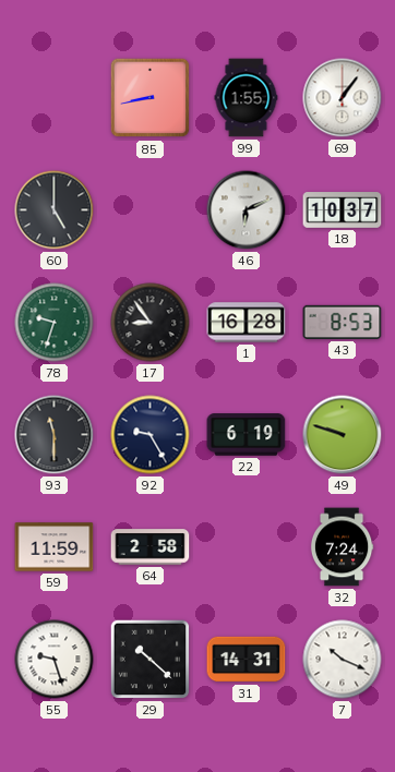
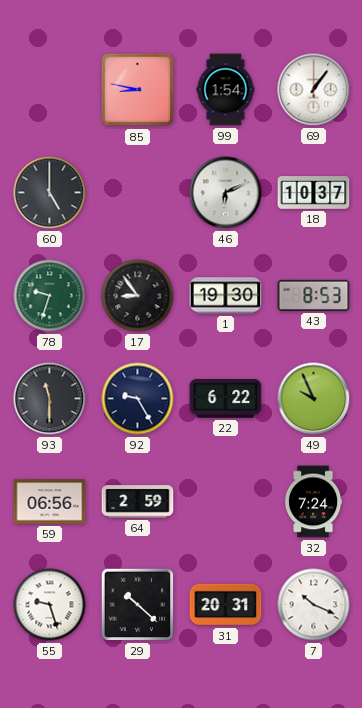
85: 8:43 -> 8:47
99: 1:55 -> 1:54
1: 16:28 -> 19:30
22: 6:19 -> 6:22
49: 9:48 -> 9:56
59: 11:59 -> 06:56
64: 2:58 -> 2:59
31: 14:31 -> 20:31
